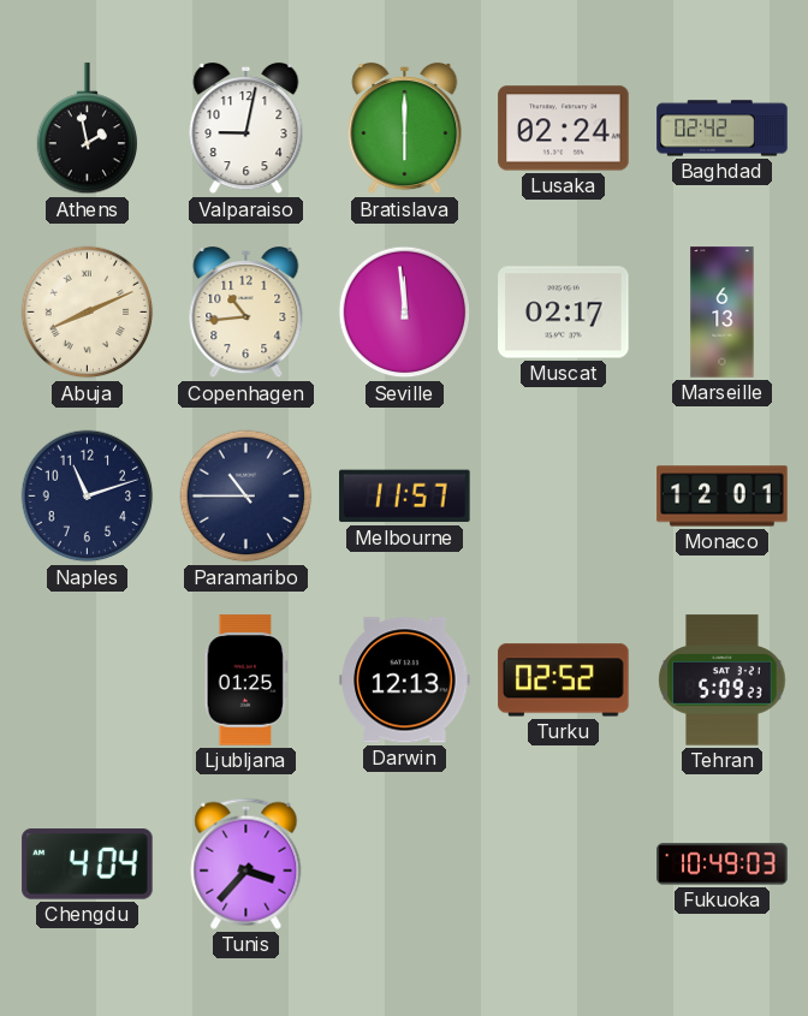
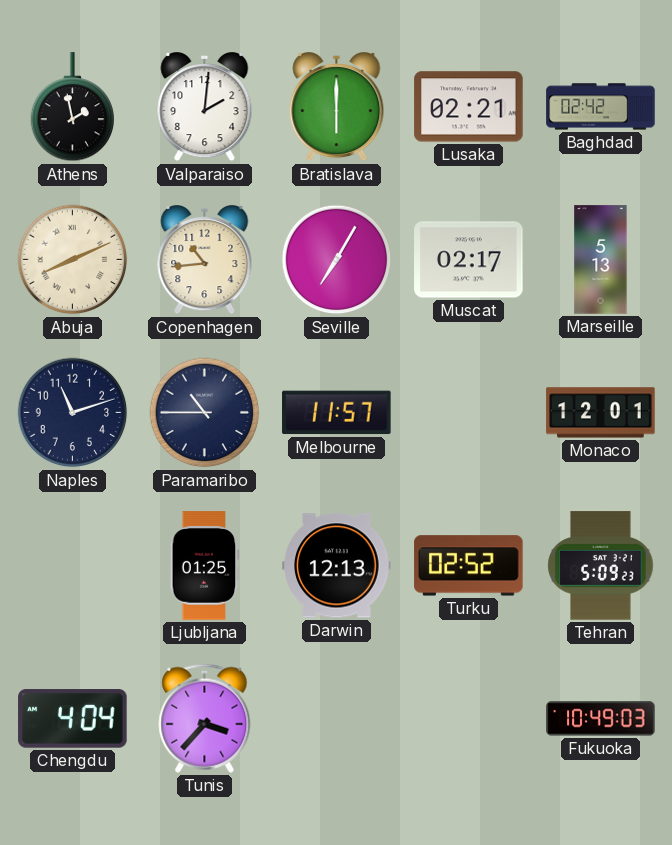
Valparaiso: 9:02 -> 2:01
Lusaka: 02:24 -> 02:21
Seville: 11:59 -> 7:05
Marseille: 6:13 -> 5:13
